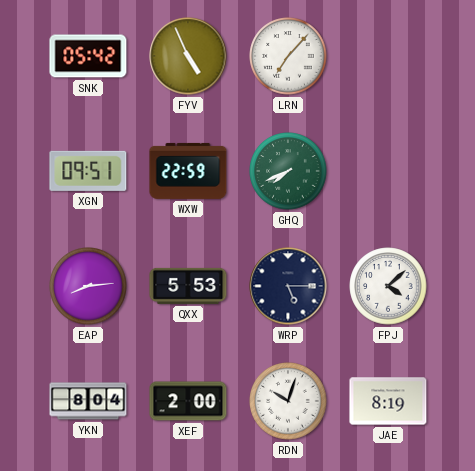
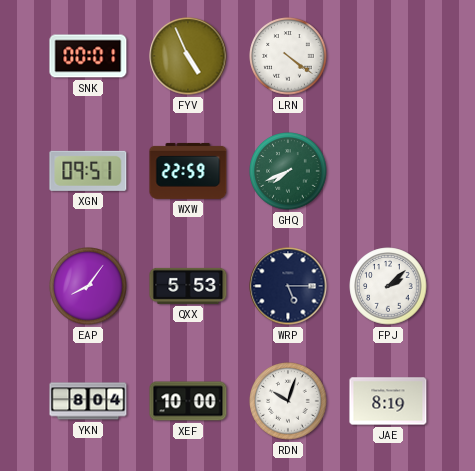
SNK: 05:42 -> 00:01
LRN: 7:07 -> 4:21
EAP: 8:14 -> 8:06
FPJ: 4:08 -> 2:08
XEF: 2:00 -> 10:00
